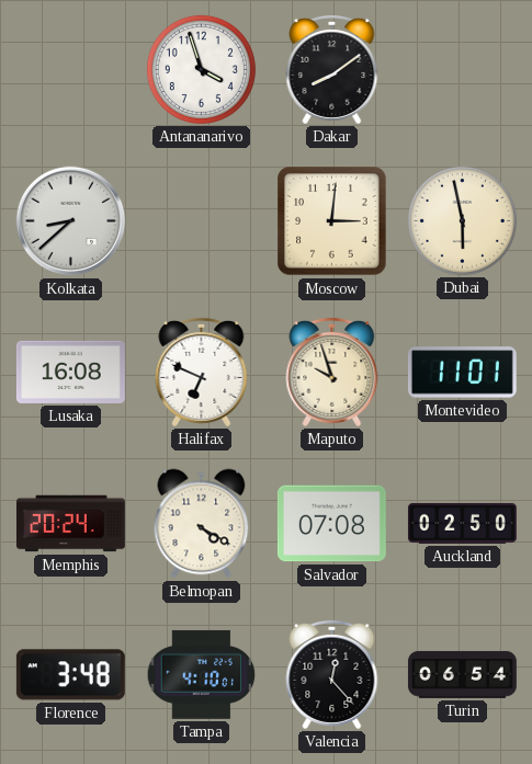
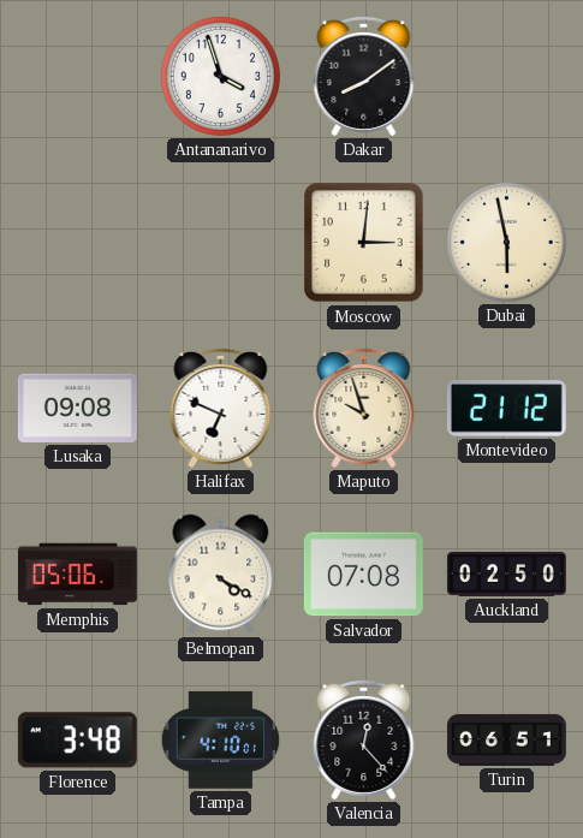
Kolkata: 8:38 -> none
Lusaka: 16:08 -> 09:08
Montevideo: 11:01 -> 21:12
Memphis: 20:24 -> 05:06
Turin: 06:54 -> 06:51
